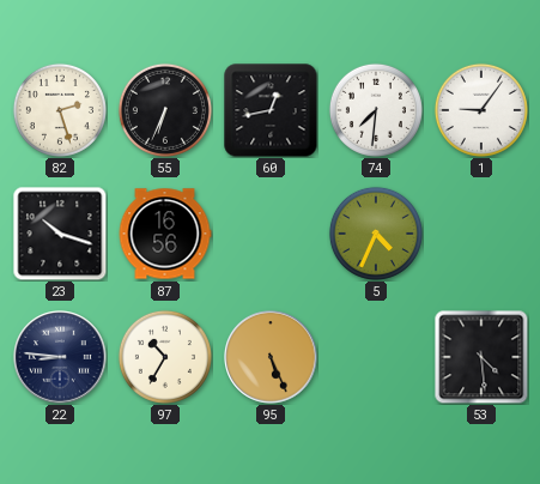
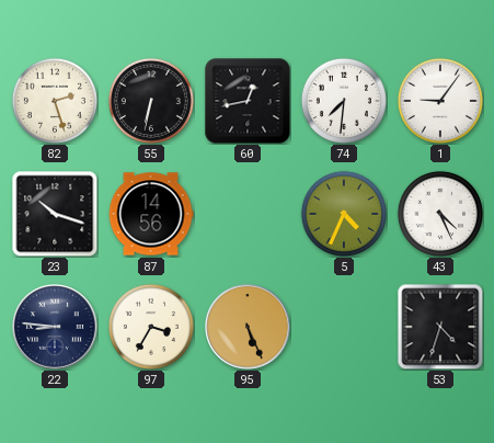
55: 6:34 -> 6:32
87: 16:56 -> 14:56
43: none -> 4:26
97: 10:35 -> 3:35
53: 4:29 -> 4:33
